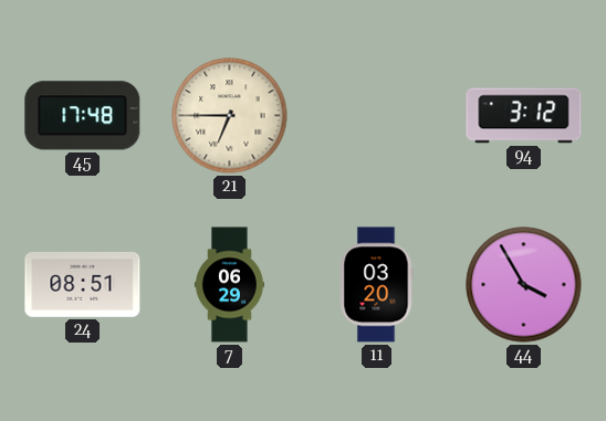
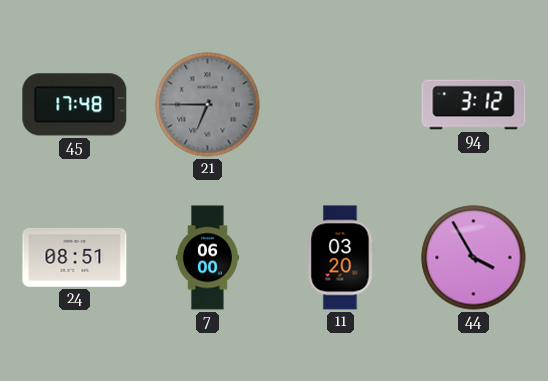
21 dial: cream -> grey
7: 06:29 -> 06:00
